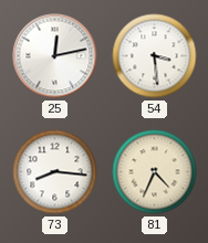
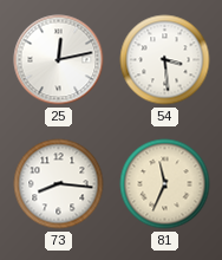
81: 4:34 -> 11:34
